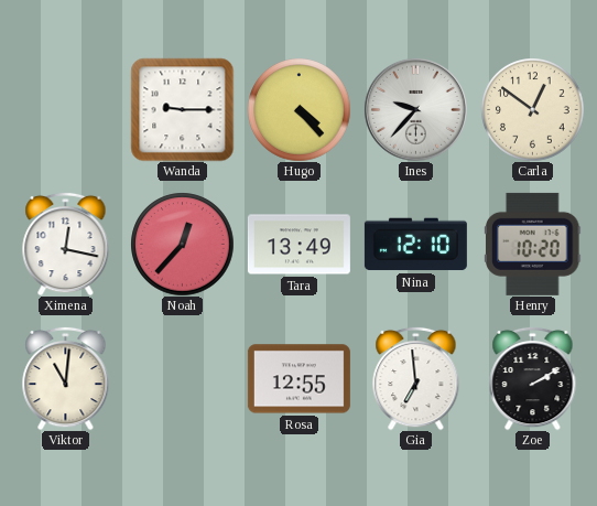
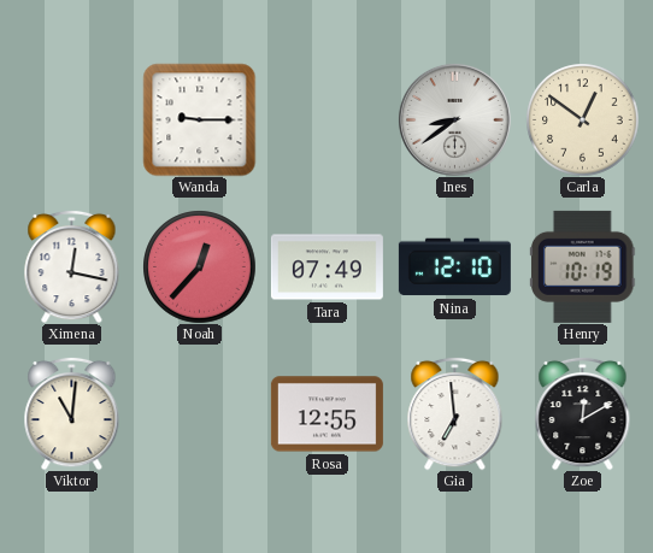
Hugo: 4:23 -> none
Ines: 9:37 -> 8:39
Tara: 13:49 -> 07:49
Henry: 10:20 -> 10:19
Zoe: 2:10 -> 12:10
